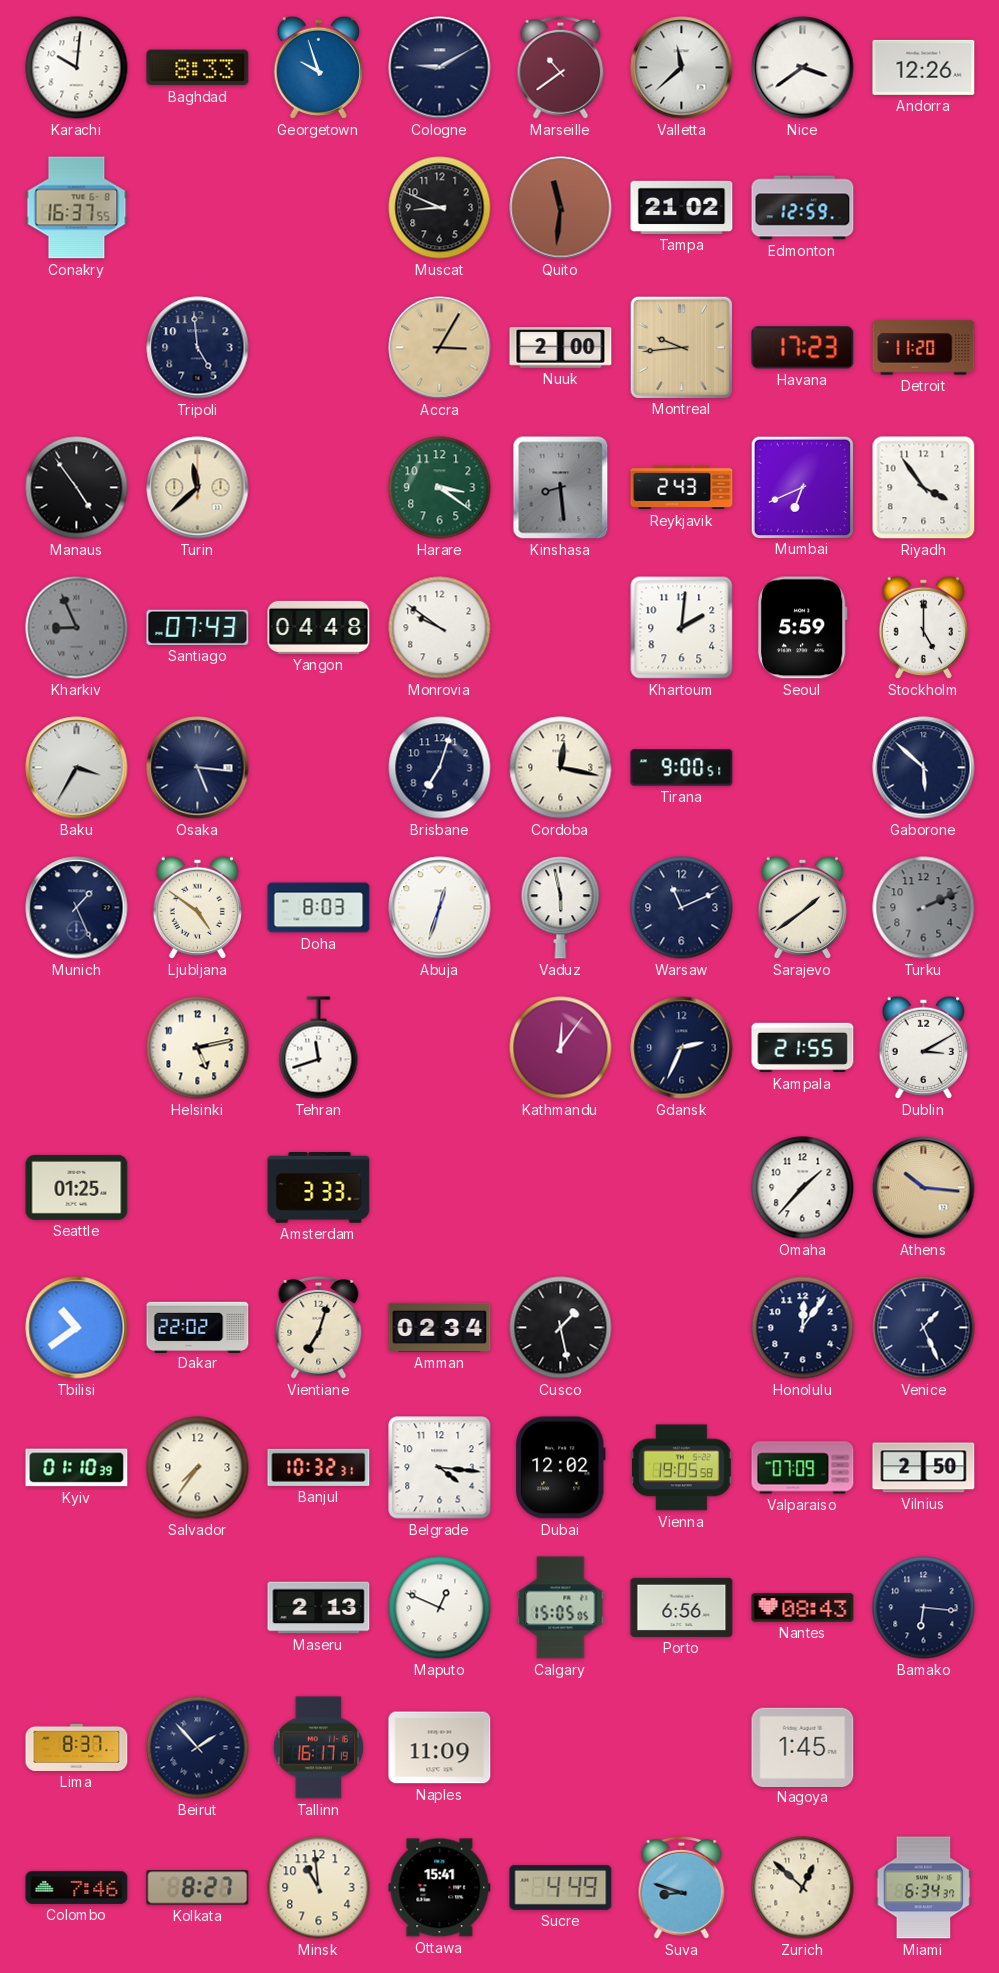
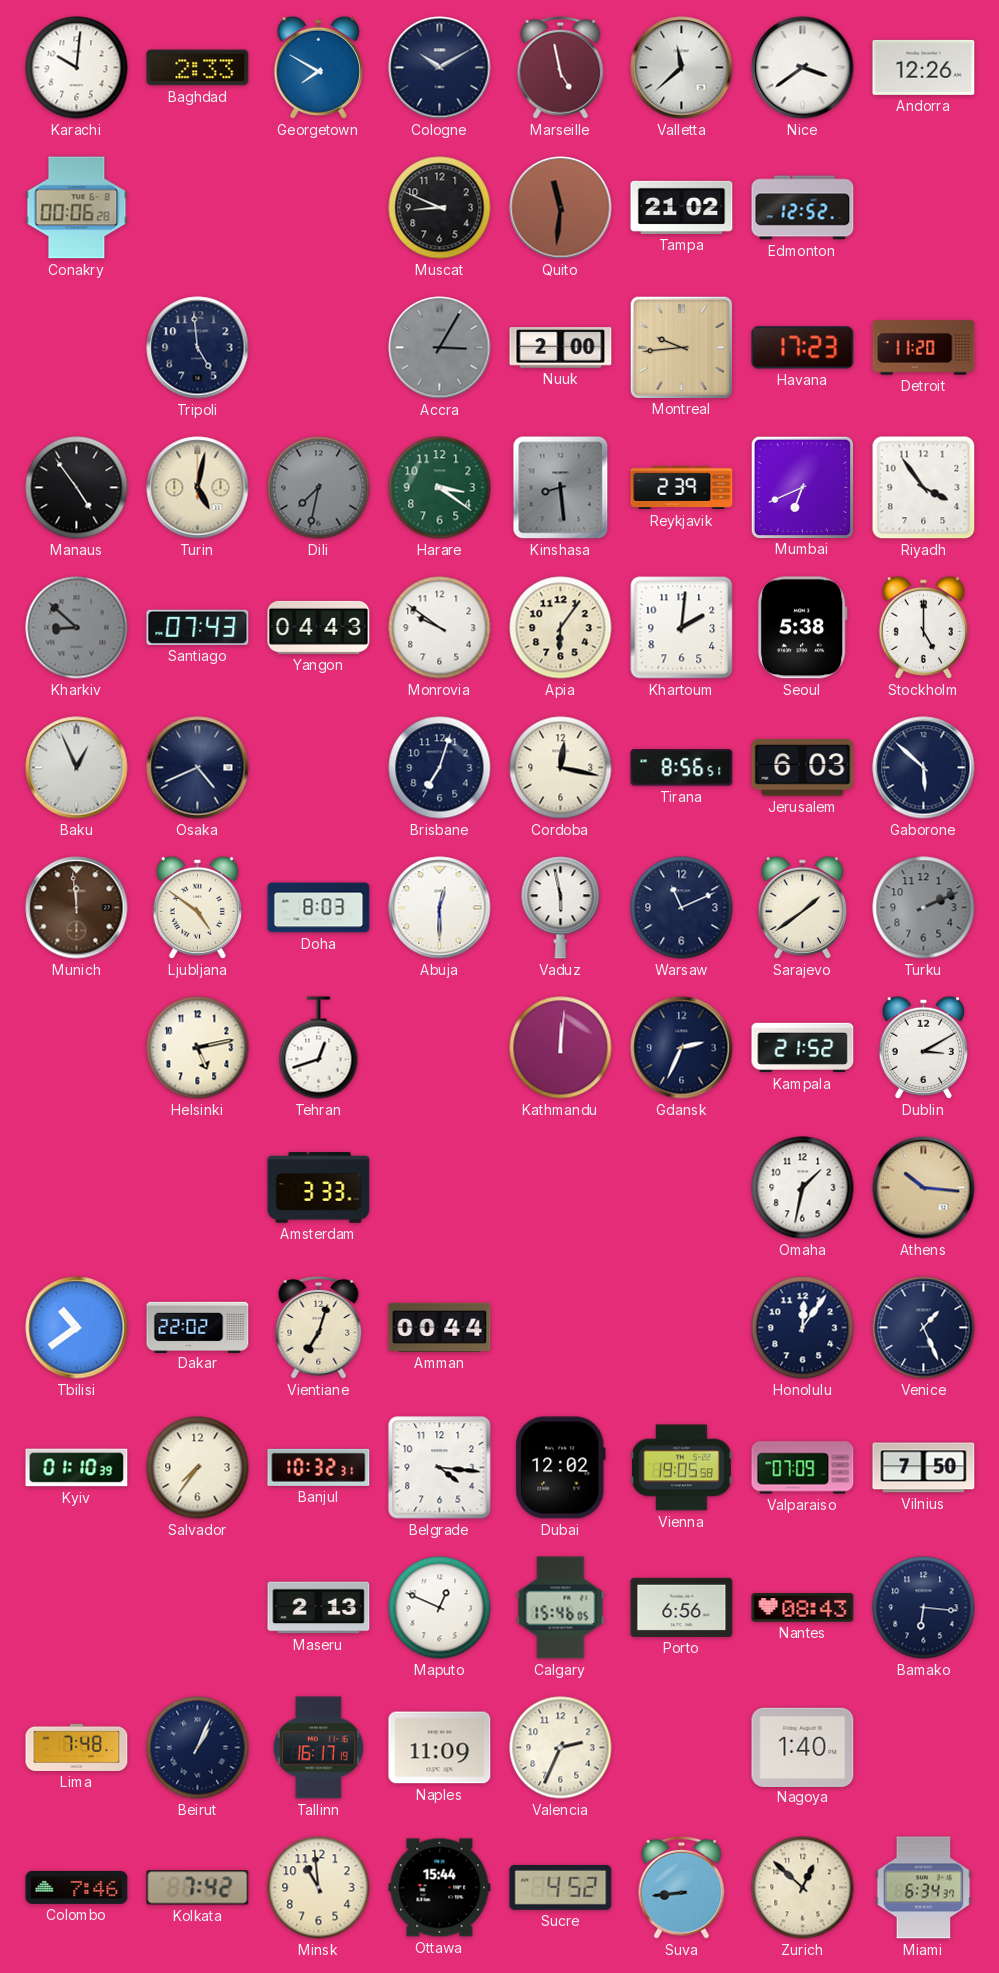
Baghdad: 8:33 -> 2:33
Georgetown: 9:57 -> 7:50
Cologne: 9:10 -> 10:10
Marseille: 10:39 -> 4:58
Conakry: 16:37 -> 00:06
Edmonton: 12:59 -> 12:52
Accra dial: champagne -> grey
Turin: 11:38 -> 5:02
Dili: none -> 7:32
Reykjavik: 2:43 -> 2:39
Kharkiv: 8:56 -> 8:52
Yangon: 04:48 -> 04:43
Apia: none -> 6:06
Seoul: 5:59 -> 5:38
Baku: 3:35 -> 12:56
Osaka: 5:16 -> 4:41
Tirana: 9:00 -> 8:56
Jerusalem: none -> 6:03
Munich: 1:26 -> 11:59
Munich dial: navy -> brown
Abuja: 12:33 -> 12:30
Tehran: 11:42 -> 12:42
Kathmandu: 12:06 -> 12:01
Kampala: 21:55 -> 21:52
Seattle: 01:25 -> none
Omaha: 1:37 -> 1:32
Amman: 02:34 -> 00:44
Cusco: 1:28 -> none
Vilnius: 2:50 -> 7:50
Calgary: 15:05 -> 15:46
Lima: 8:37 -> 7:48
Beirut: 1:53 -> 1:04
Valencia: none -> 2:34
Nagoya: 1:45 -> 1:40
Kolkata: 8:27 -> 7:42
Ottawa: 15:41 -> 15:44
Sucre: 4:49 -> 4:52
Suva: 8:48 -> 8:44
